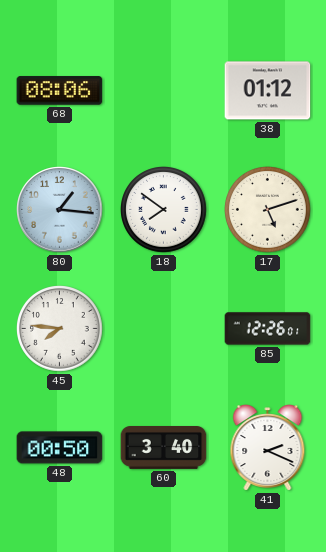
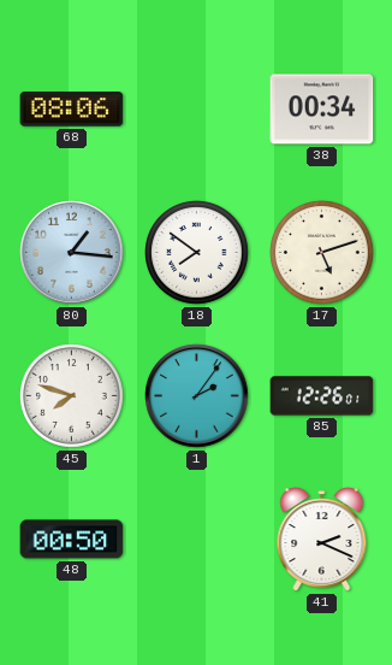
38: 01:12 -> 00:34
45: 7:46 -> 7:48
1: none -> 2:06
60: 3:40 -> none
